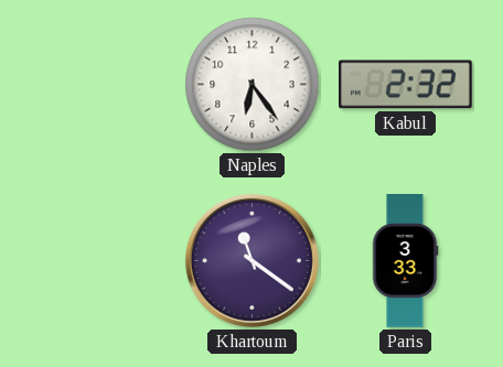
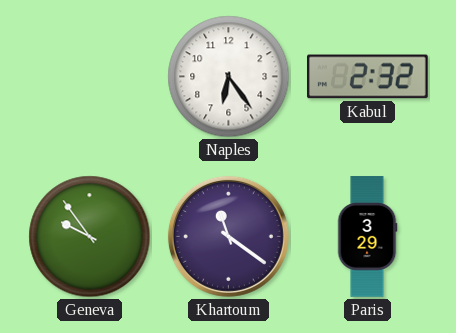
Geneva: none -> 9:54
Paris: 3:33 -> 3:29
